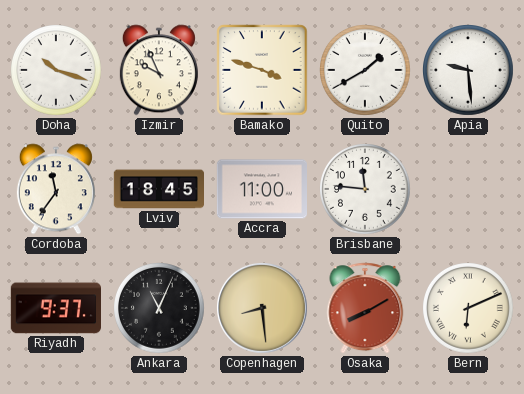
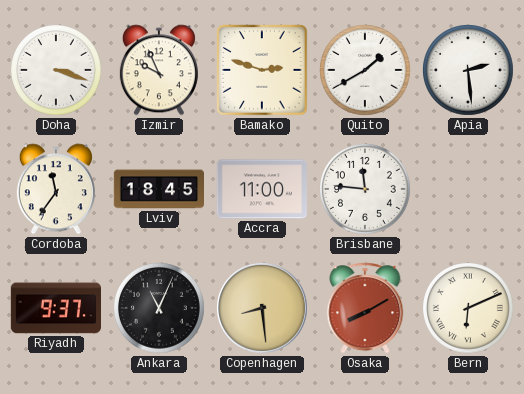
Doha: 10:18 -> 3:18
Bamako: 3:48 -> 2:48
Apia: 9:29 -> 2:29
